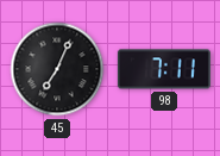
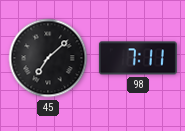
45: 7:04 -> 7:08
